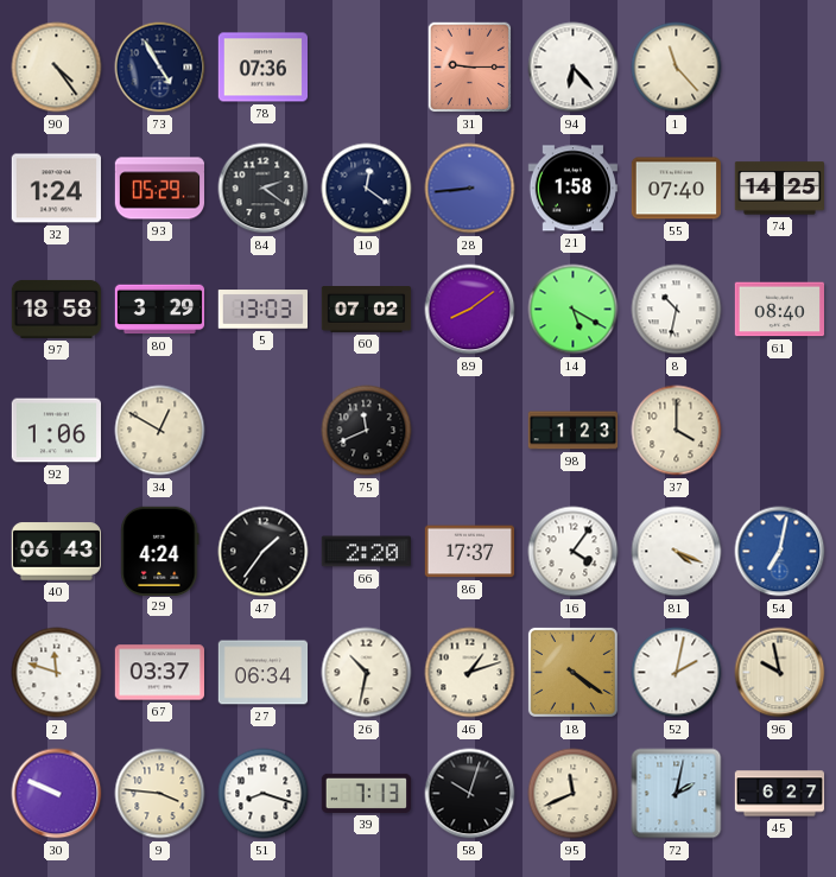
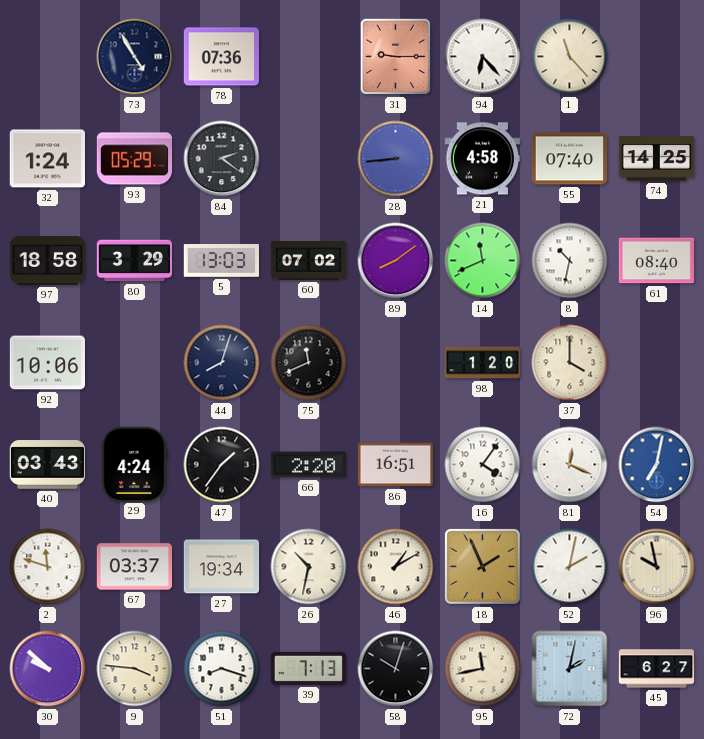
90: 4:24 -> none
10: 12:21 -> none
21: 1:58 -> 4:58
14: 5:20 -> 11:41
92: 1:06 -> 10:06
34: 12:50 -> none
44: none -> 8:03
98: 1:23 -> 1:20
40: 06:43 -> 03:43
86: 17:37 -> 16:51
81: 4:19 -> 12:19
27: 06:34 -> 19:34
46: 1:12 -> 1:10
18: 4:21 -> 1:56
30: 9:49 -> 9:52
95: 11:41 -> 11:43
